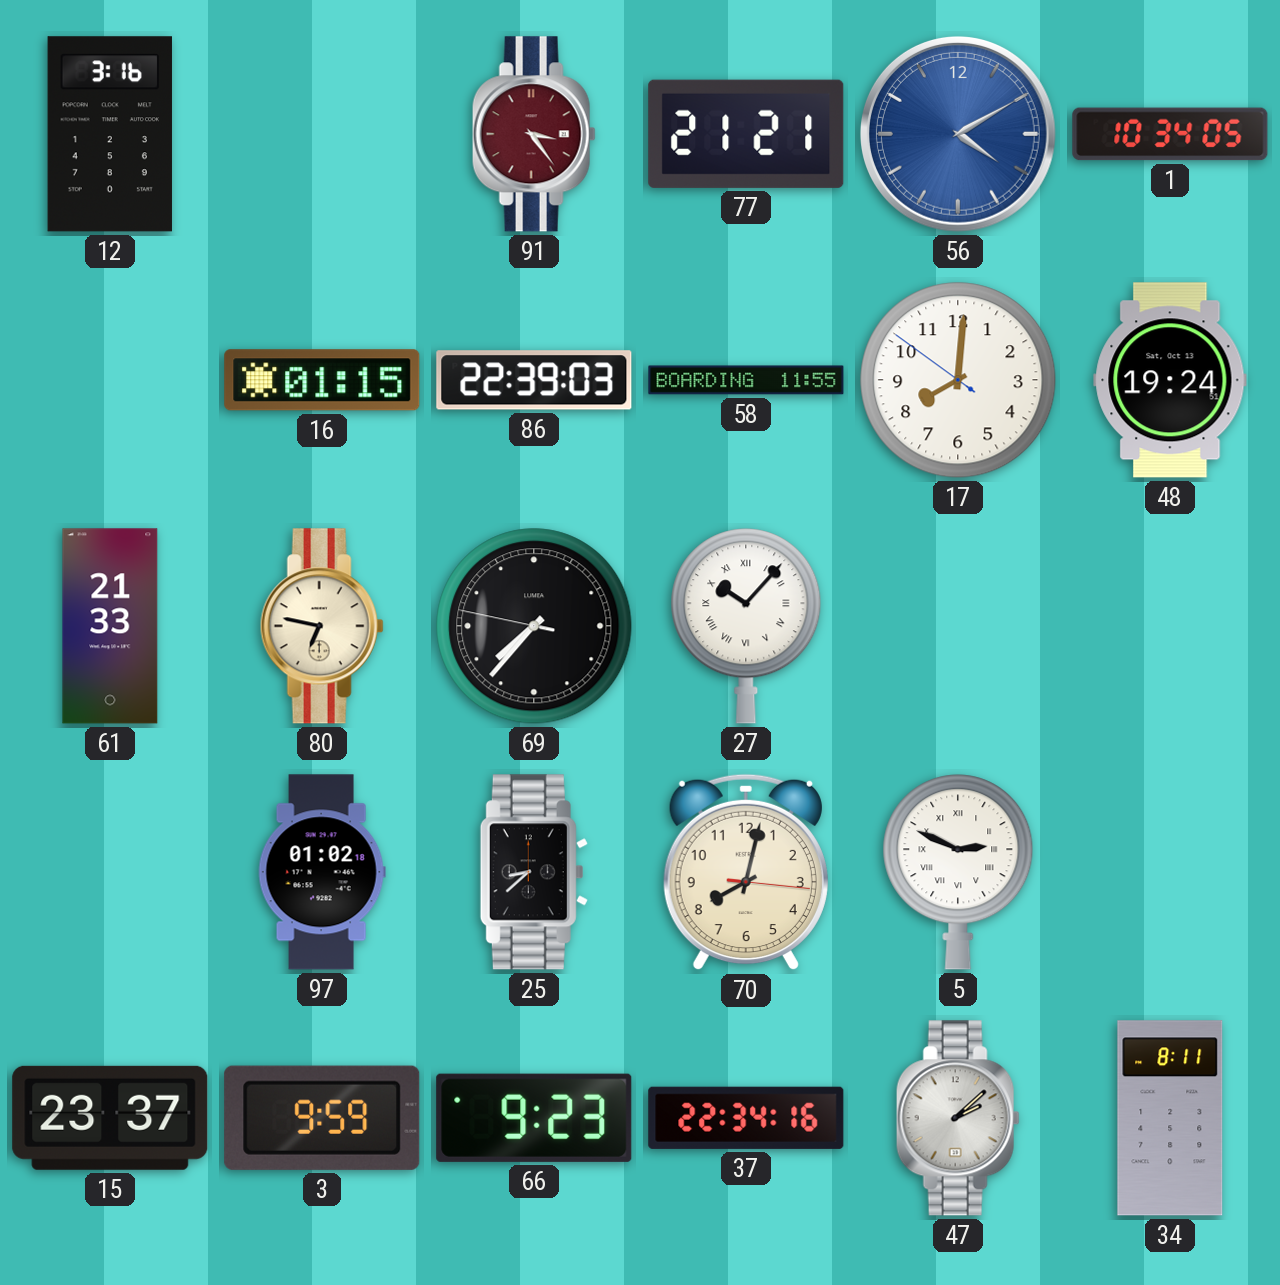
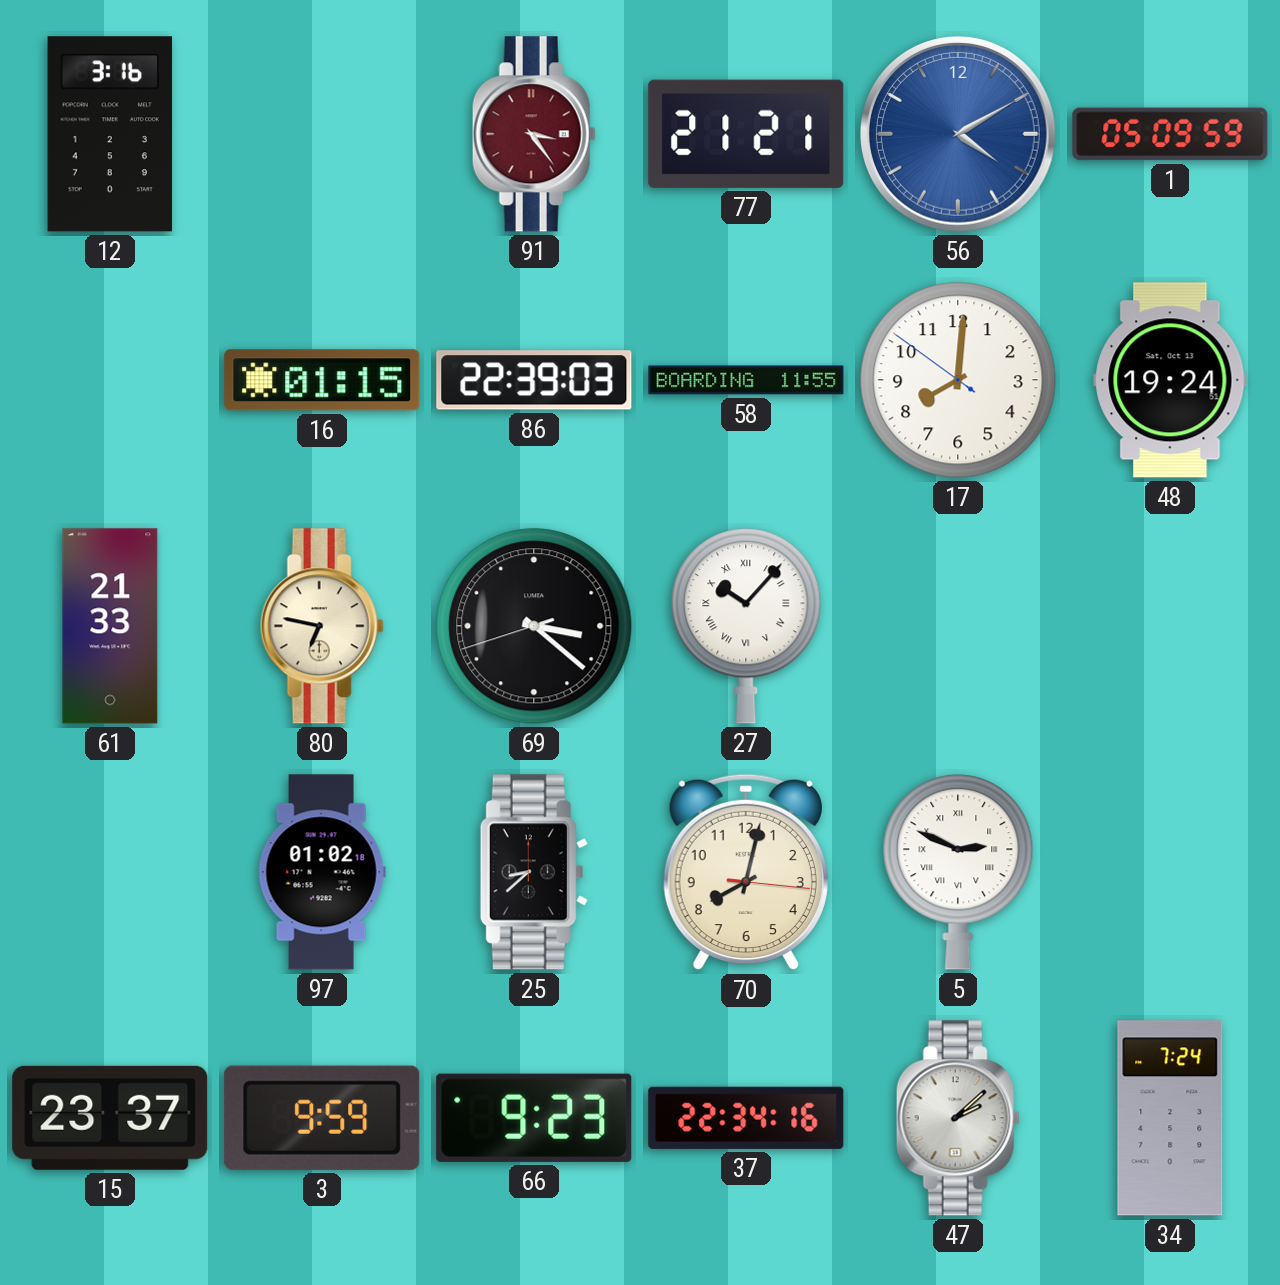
1: 10:34 -> 05:09
69: 7:36 -> 3:21
34: 8:11 -> 7:24
